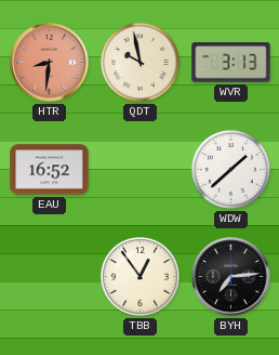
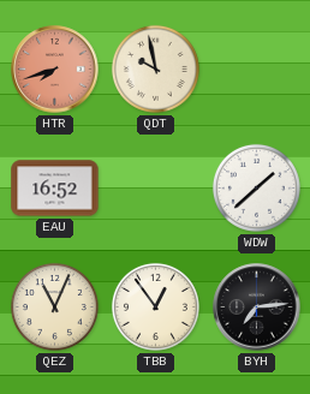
HTR: 8:31 -> 7:42
WVR: 3:13 -> none
QEZ: none -> 11:04
